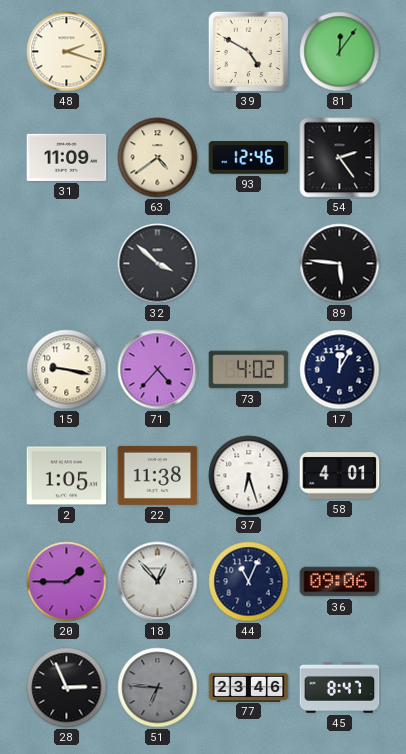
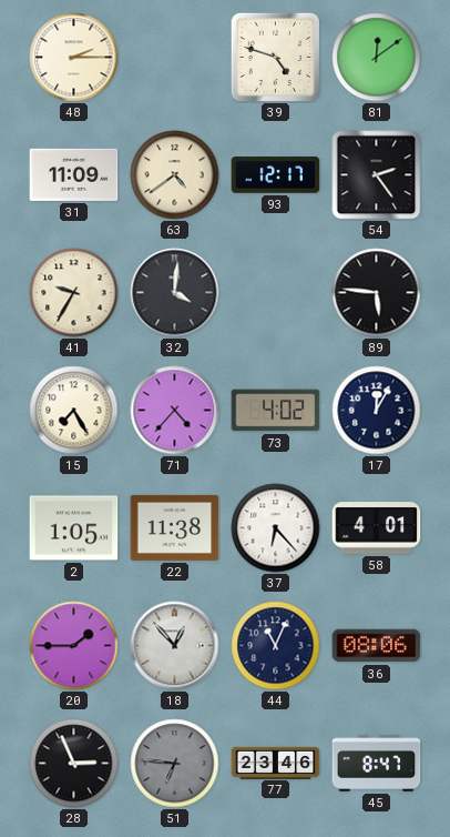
48: 2:18 -> 2:15
39: 4:50 -> 4:48
81: 12:06 -> 12:09
93: 12:46 -> 12:17
41: none -> 9:35
32: 3:52 -> 4:01
15: 9:17 -> 7:25
37: 6:27 -> 6:23
36: 09:06 -> 08:06
